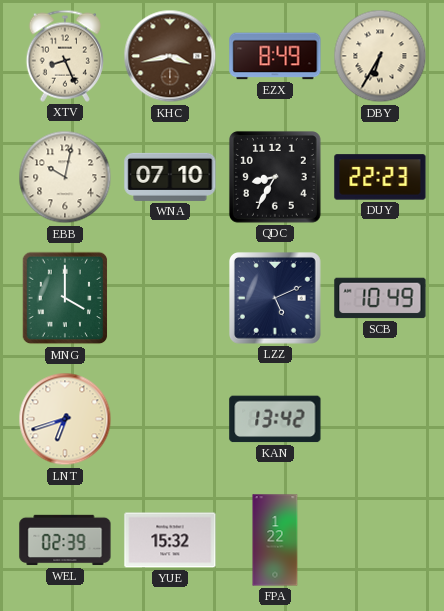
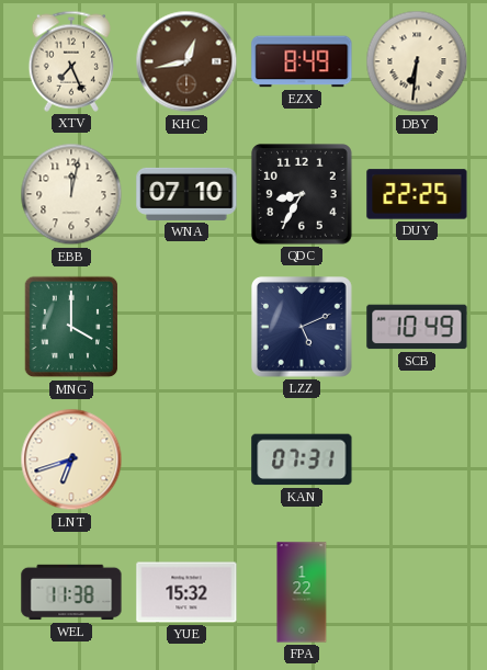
XTV: 8:26 -> 7:26
KHC: 3:43 -> 12:43
DBY: 6:35 -> 6:31
EBB: 10:02 -> 12:02
DUY: 22:23 -> 22:25
KAN: 13:42 -> 07:31
WEL: 02:39 -> 11:38
